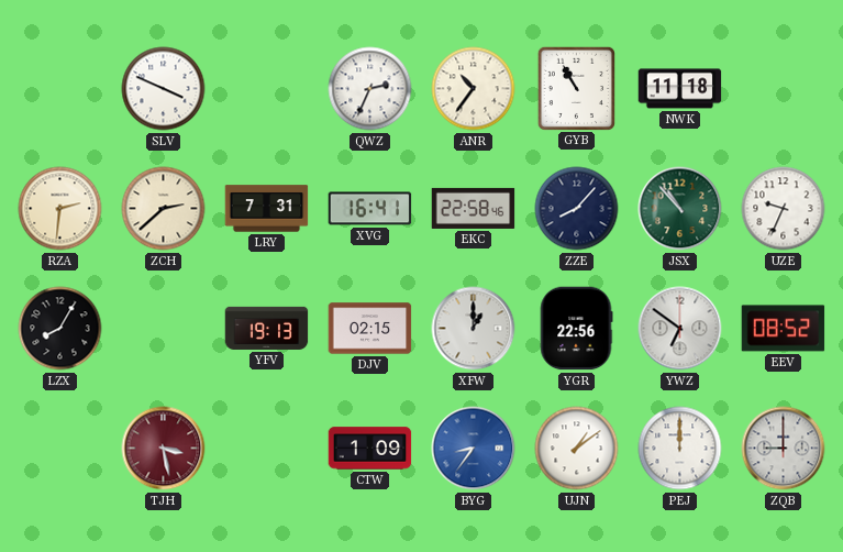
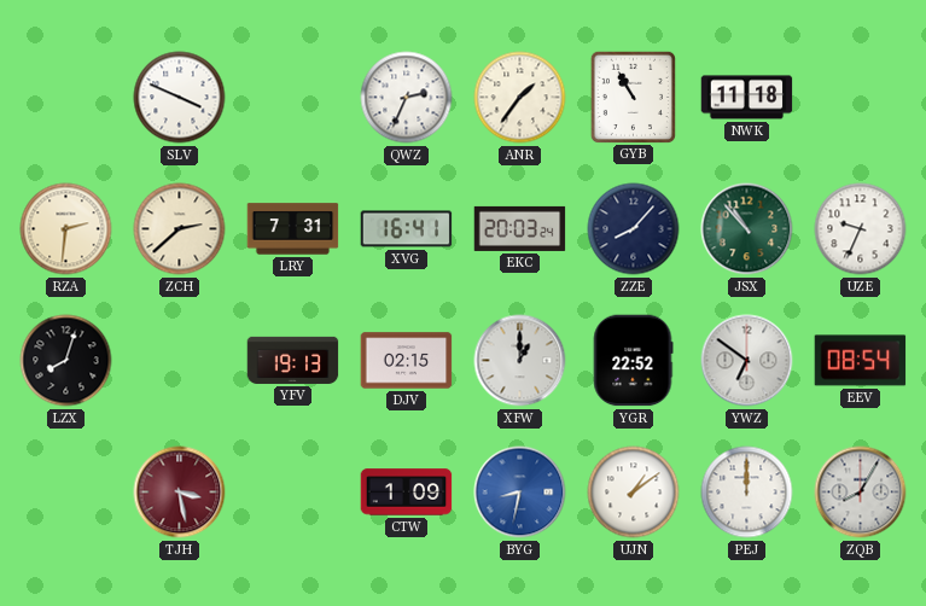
ANR: 10:36 -> 1:36
EKC: 22:58 -> 20:03
LZX: 8:05 -> 8:03
YGR: 22:56 -> 22:52
EEV: 08:52 -> 08:54
BYG: 8:36 -> 8:32
ZQB: 9:00 -> 8:05
